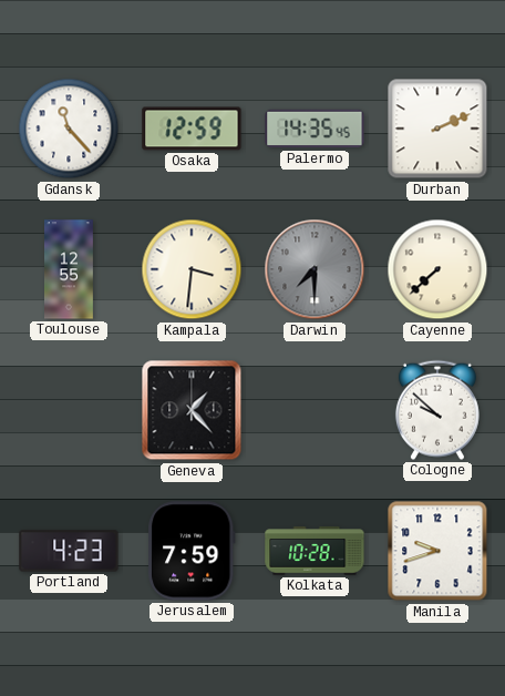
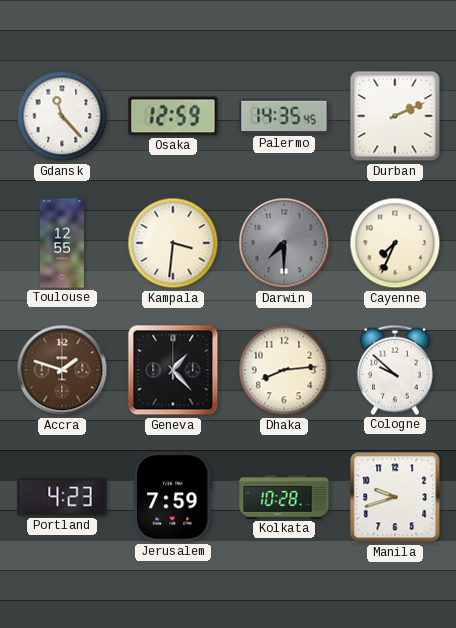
Cayenne: 7:38 -> 7:34
Accra: none -> 1:48
Dhaka: none -> 8:14
